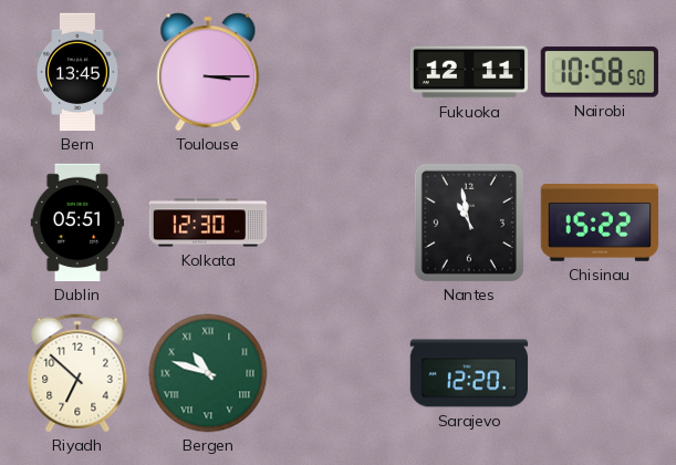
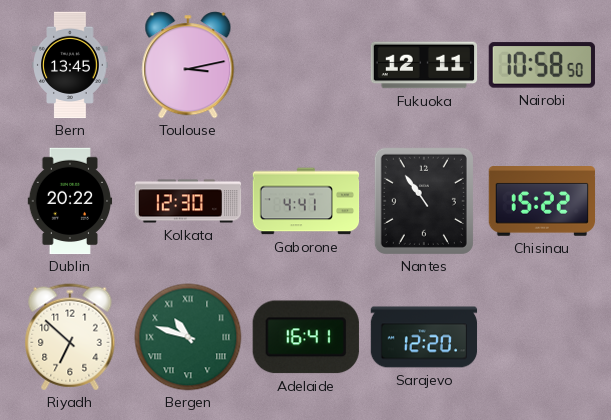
Toulouse: 3:15 -> 3:13
Dublin: 05:51 -> 20:22
Gaborone: none -> 4:41
Nantes: 10:58 -> 10:54
Adelaide: none -> 16:41
